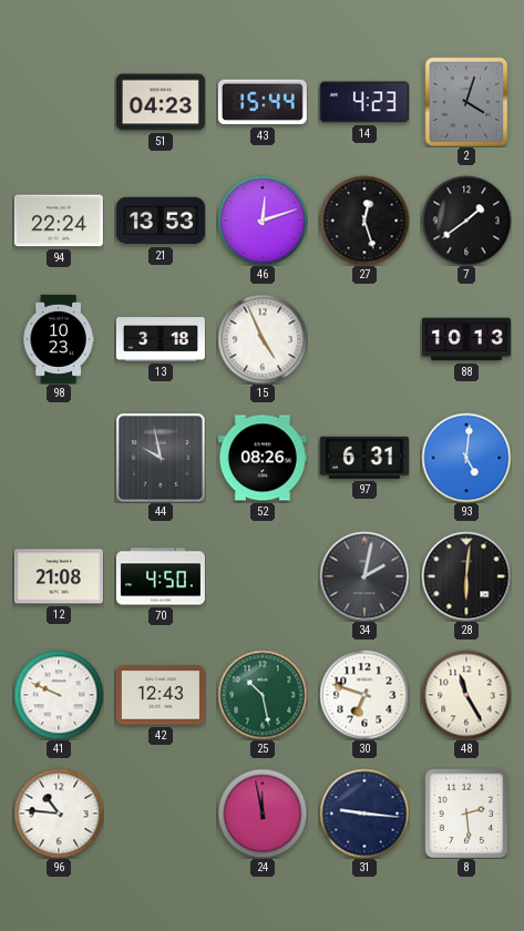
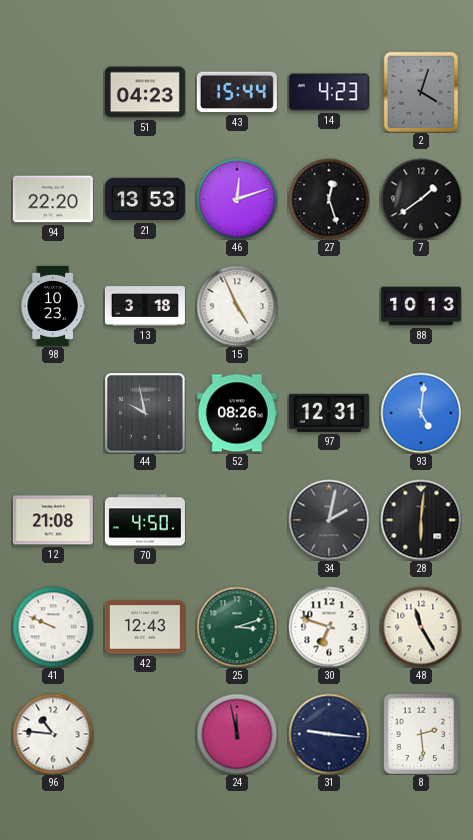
94: 22:24 -> 22:20
97: 6:31 -> 12:31
25: 10:28 -> 3:12
